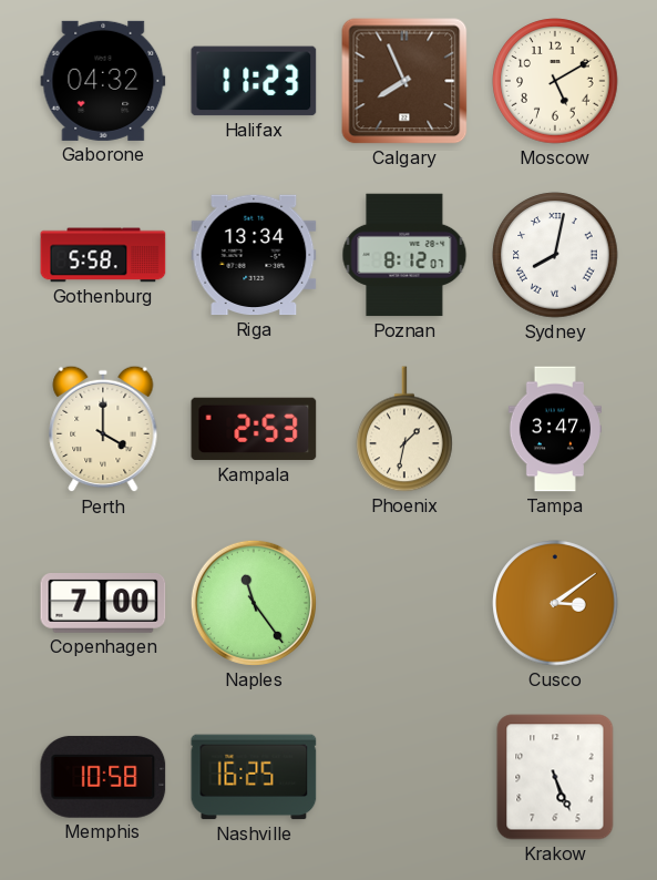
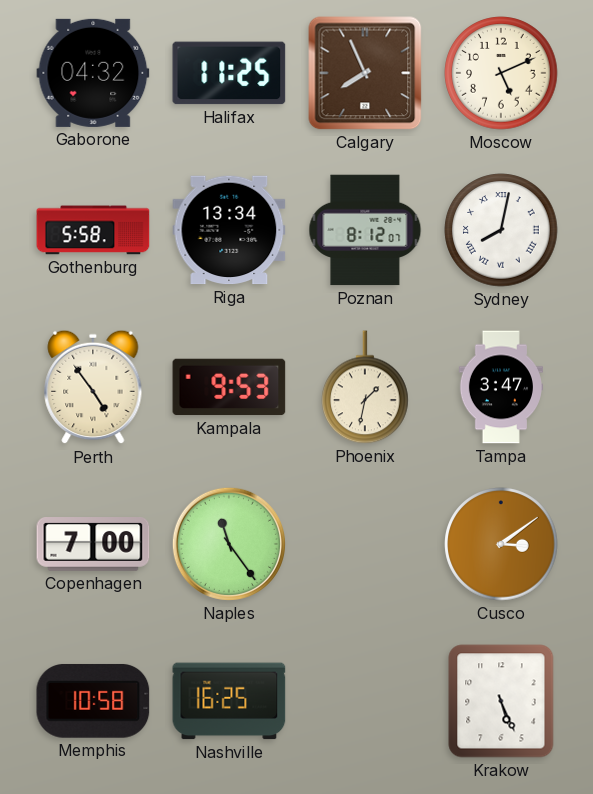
Halifax: 11:23 -> 11:25
Moscow: 5:10 -> 5:11
Perth: 4:00 -> 4:54
Kampala: 2:53 -> 9:53
